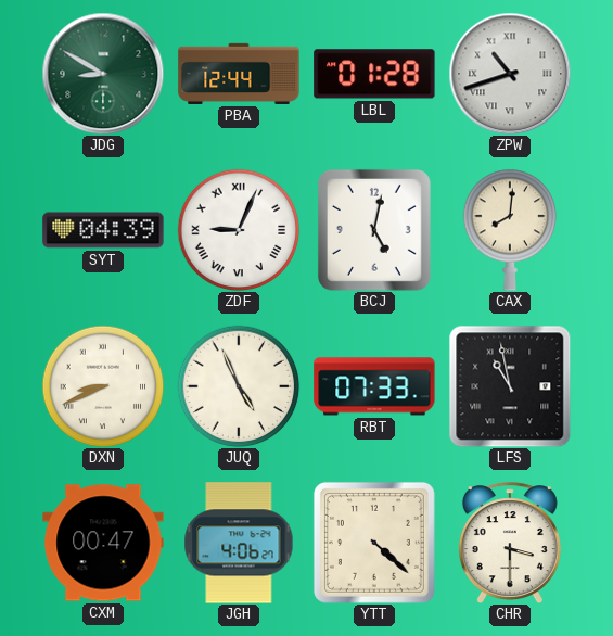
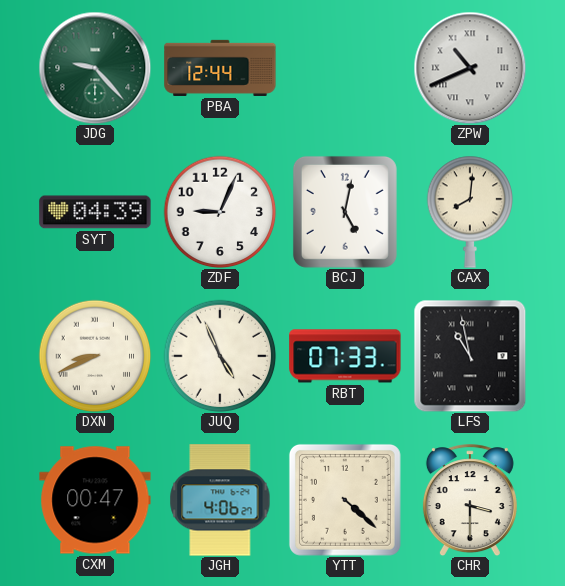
JDG: 8:50 -> 9:23
LBL: 01:28 -> none
ZPW: 10:42 -> 10:41
ZDF numerals: Roman -> Arabic
